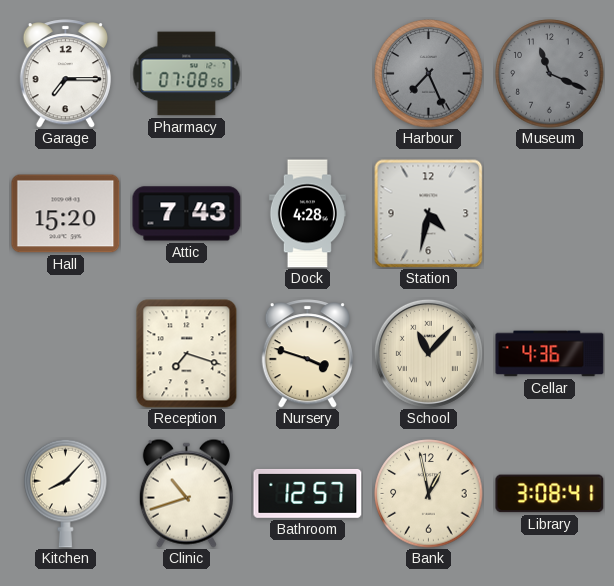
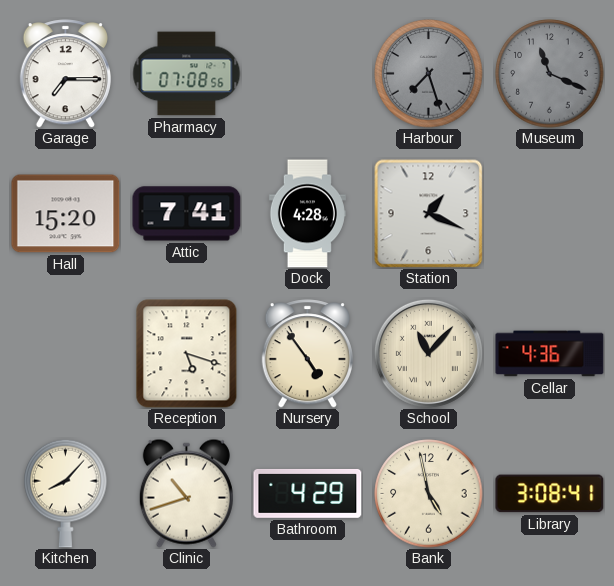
Harbour: 7:26 -> 7:27
Attic: 7:43 -> 7:41
Station: 4:32 -> 1:19
Reception: 7:18 -> 5:18
Nursery: 3:48 -> 4:54
Bathroom: 12:57 -> 4:29
Bank: 12:58 -> 4:58
